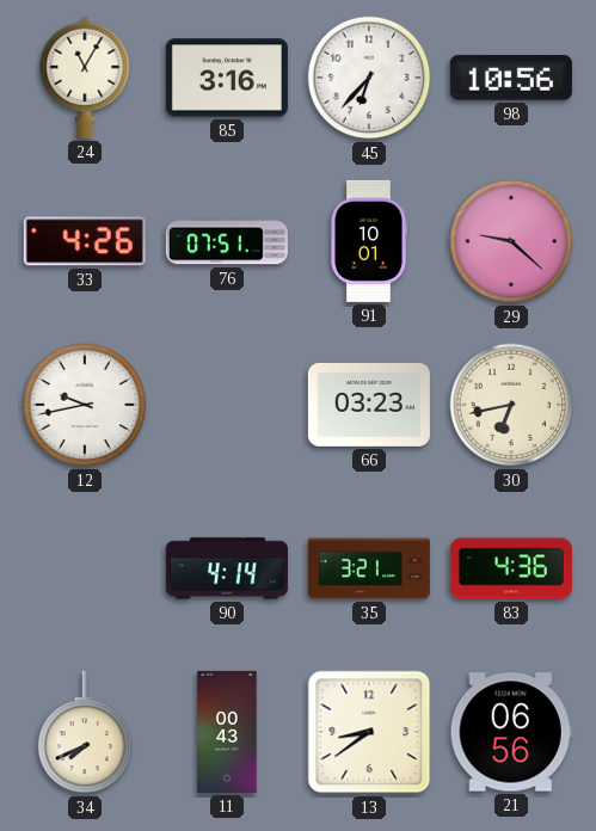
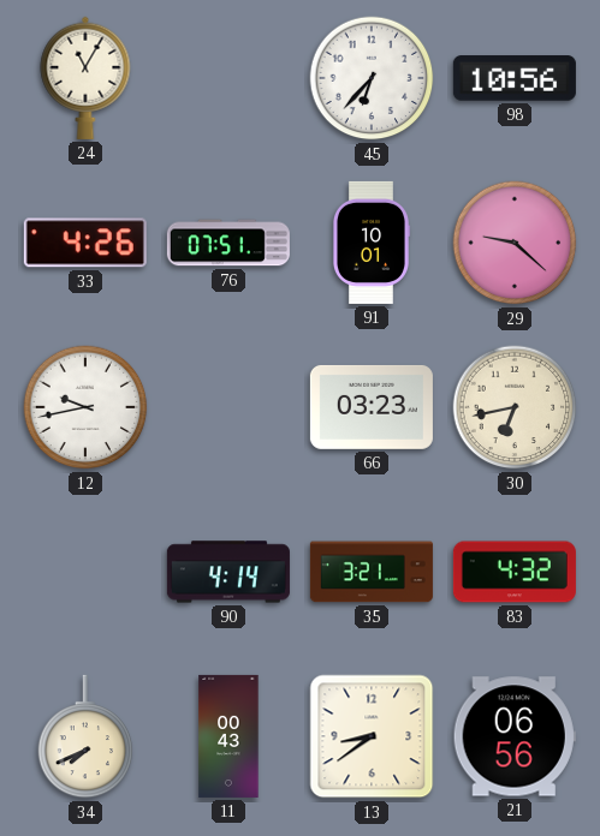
85: 3:16 -> none
83: 4:36 -> 4:32
